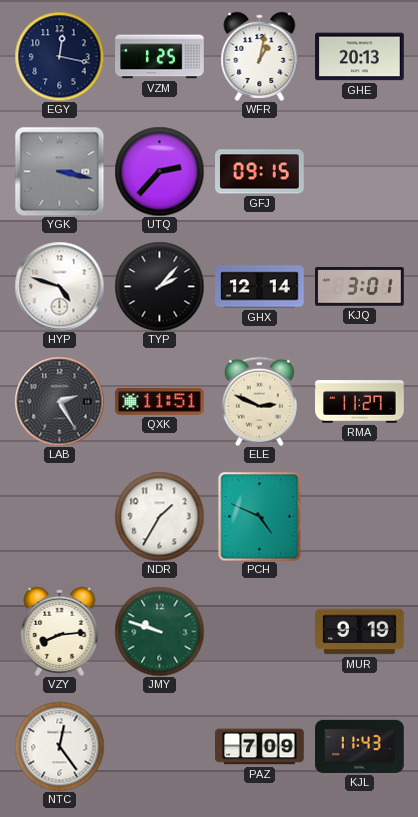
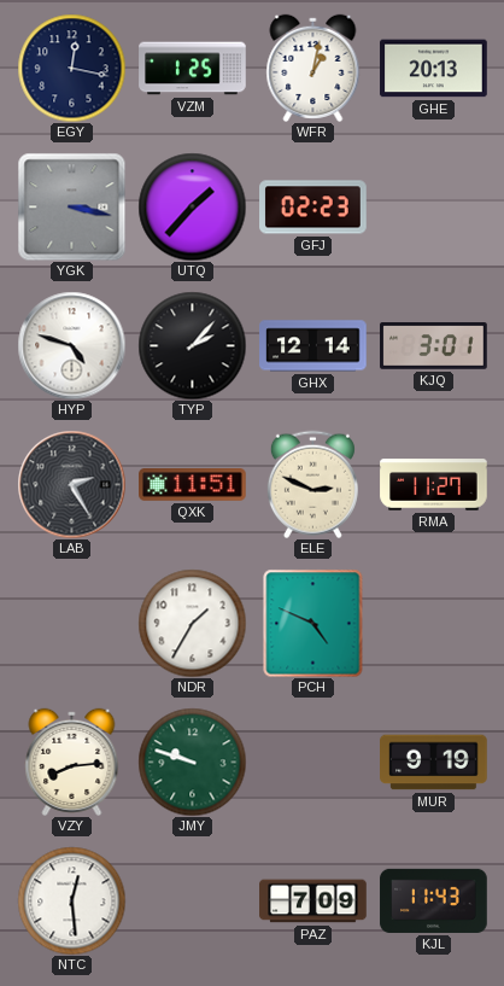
UTQ: 2:37 -> 1:37
GFJ: 09:15 -> 02:23
NTC: 12:24 -> 12:29
